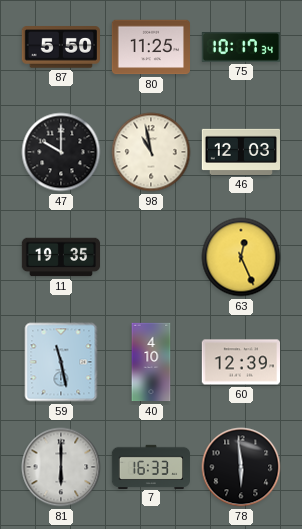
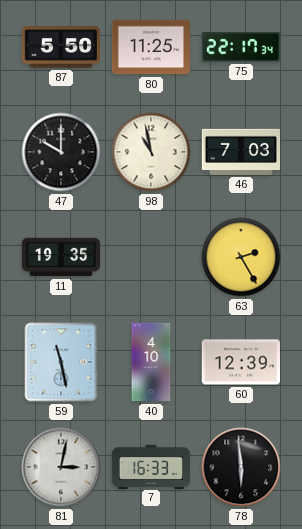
75: 10:17 -> 22:17
46: 12:03 -> 7:03
63: 12:26 -> 2:25
81: 6:00 -> 3:02
